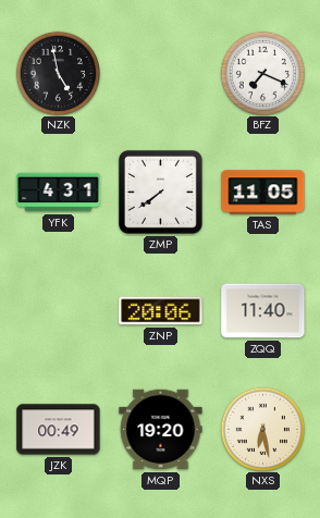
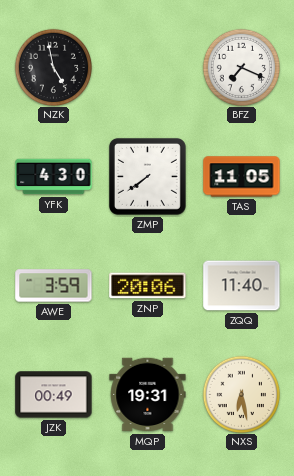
YFK: 4:31 -> 4:30
AWE: none -> 3:59
MQP: 19:20 -> 19:31
